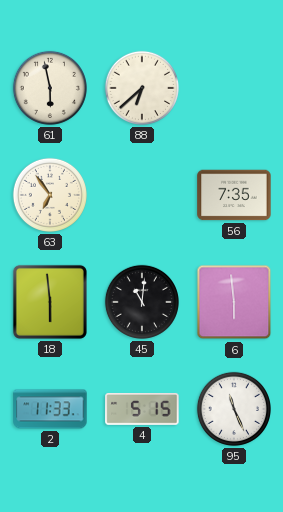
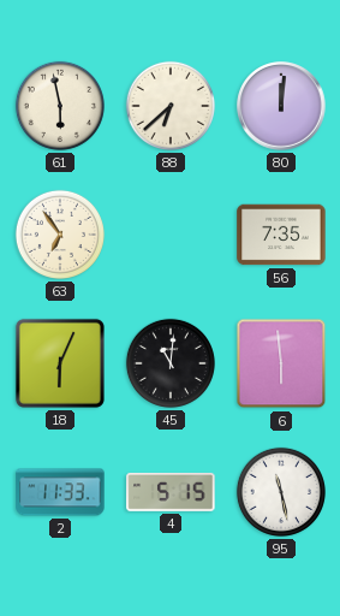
80: none -> 12:01
18: 5:59 -> 6:04
95: 11:26 -> 11:28
